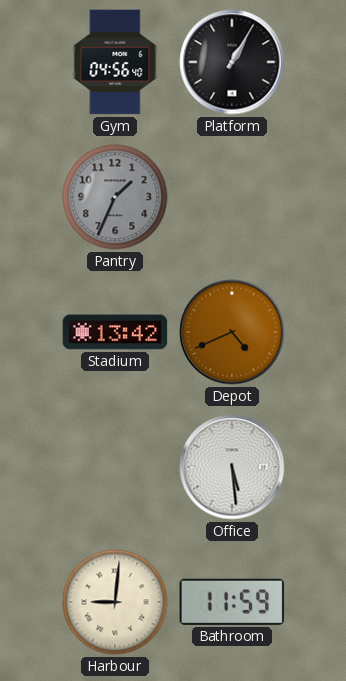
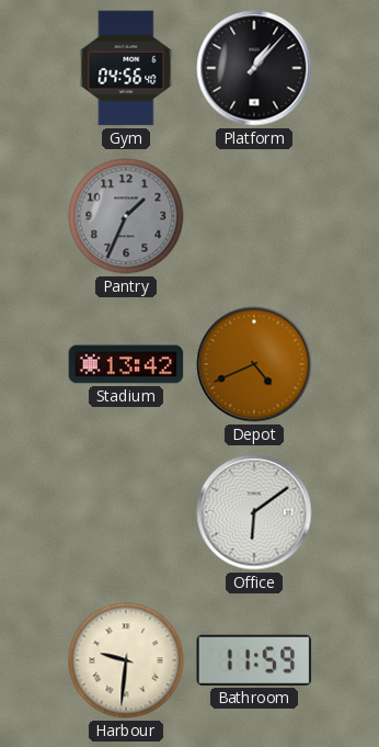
Platform: 1:05 -> 1:07
Office: 5:29 -> 6:09
Harbour: 9:01 -> 9:31
